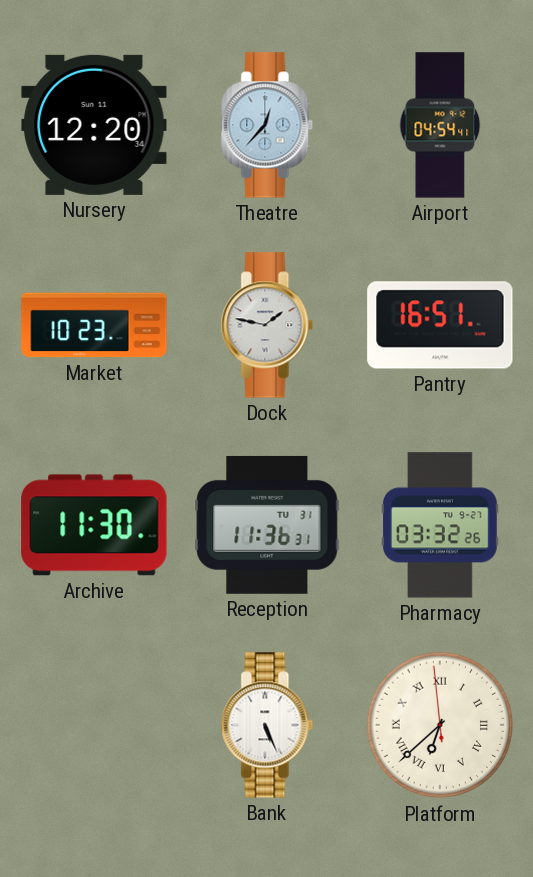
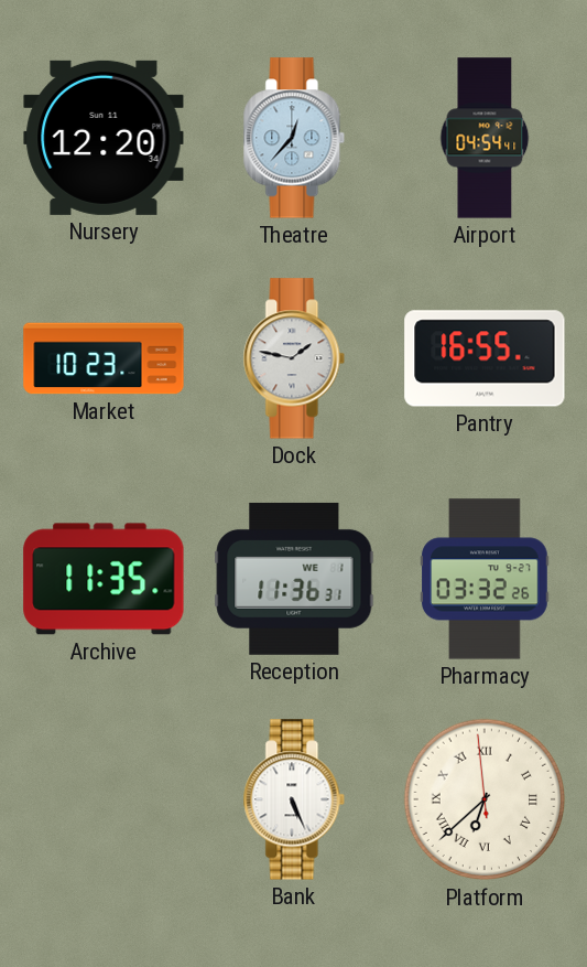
Pantry: 16:51 -> 16:55
Archive: 11:30 -> 11:35
Reception date: TU 31 -> WE 1
